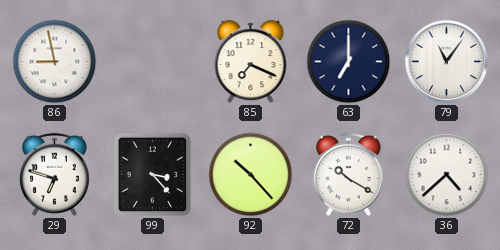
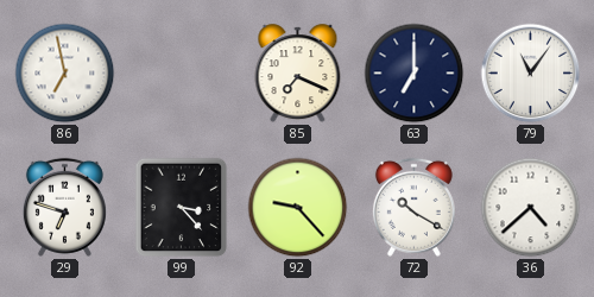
86: 8:58 -> 6:58
92: 10:23 -> 9:23
